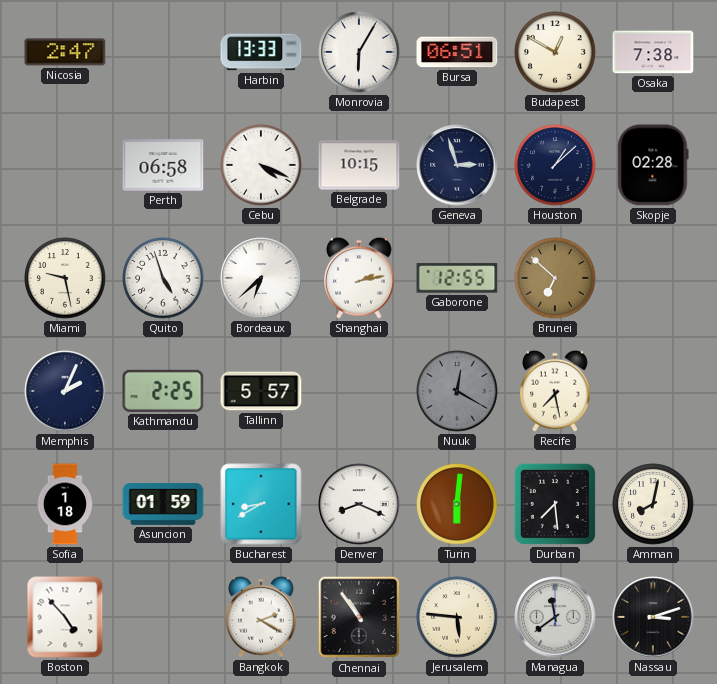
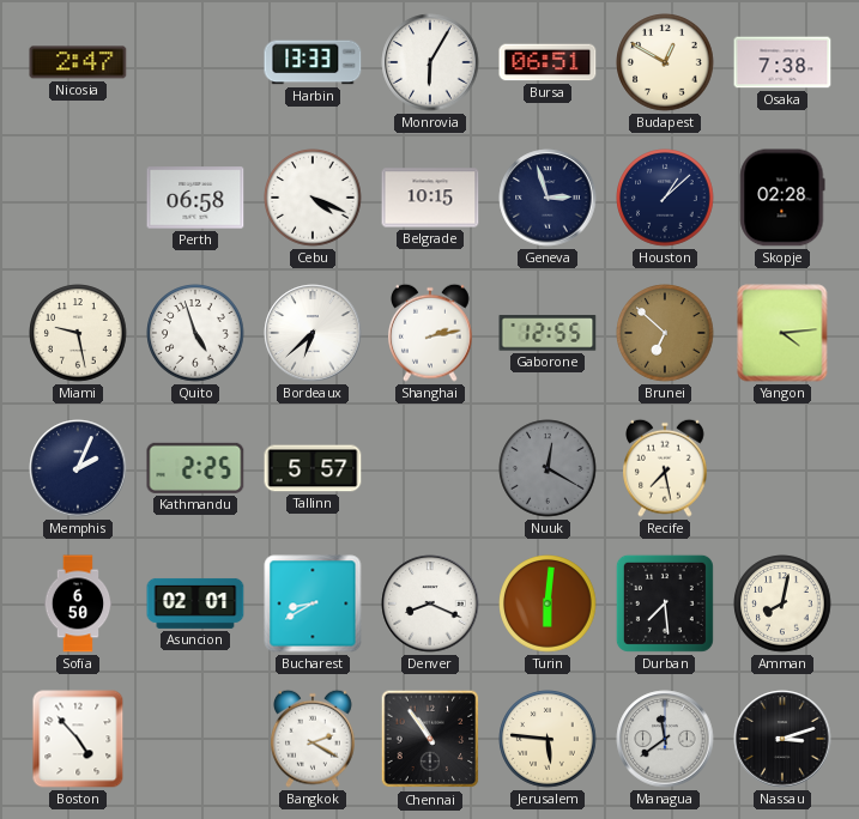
Yangon: none -> 4:14
Sofia: 1:18 -> 6:50
Asuncion: 01:59 -> 02:01
